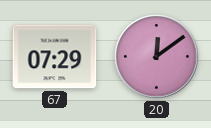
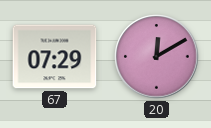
20: 12:09 -> 12:10
